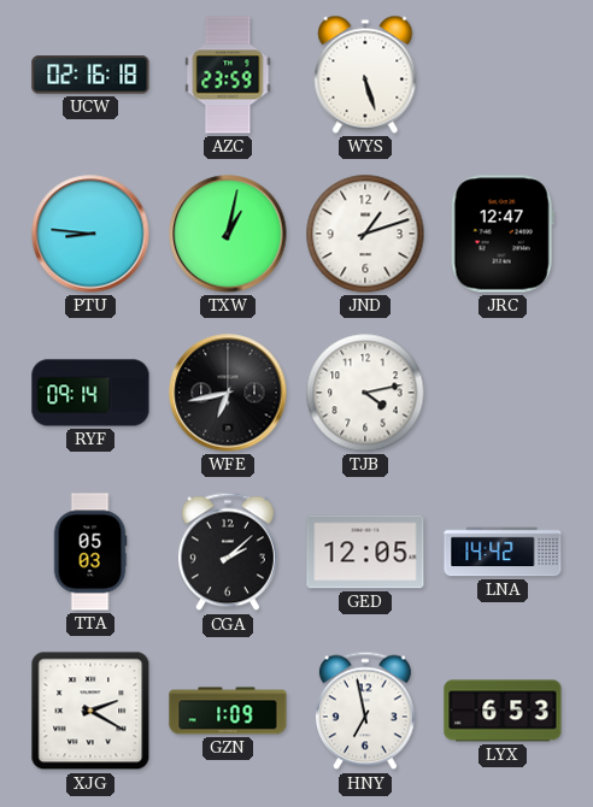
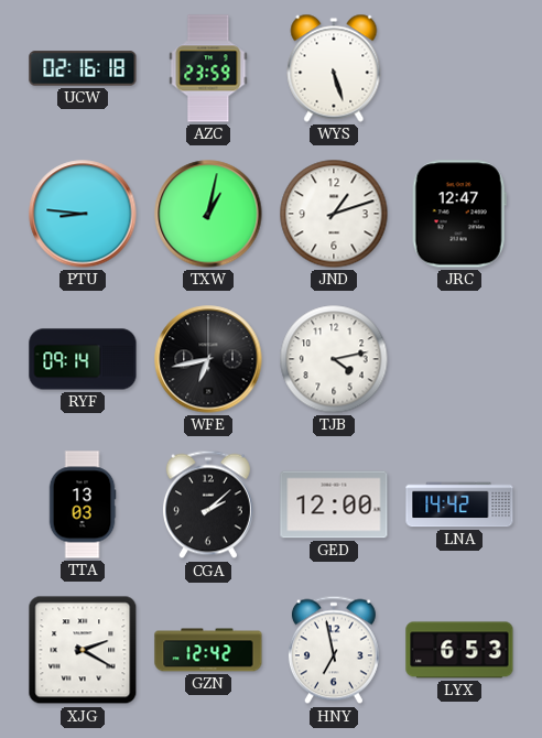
TTA: 05:03 -> 13:03
GED: 12:05 -> 12:00
GZN: 1:09 -> 12:42
